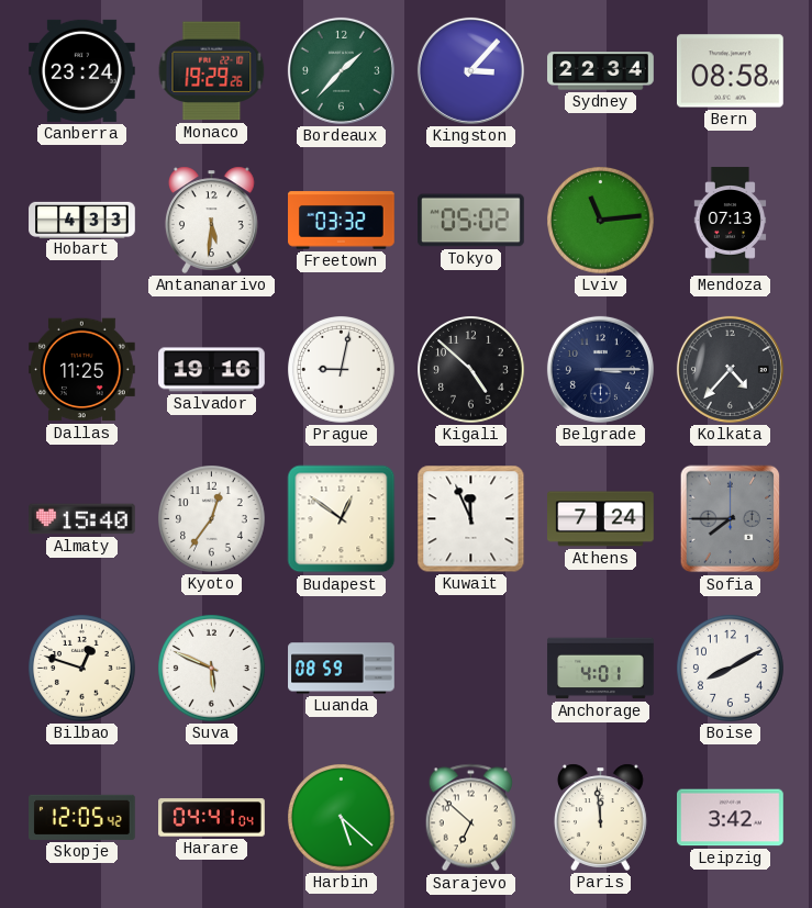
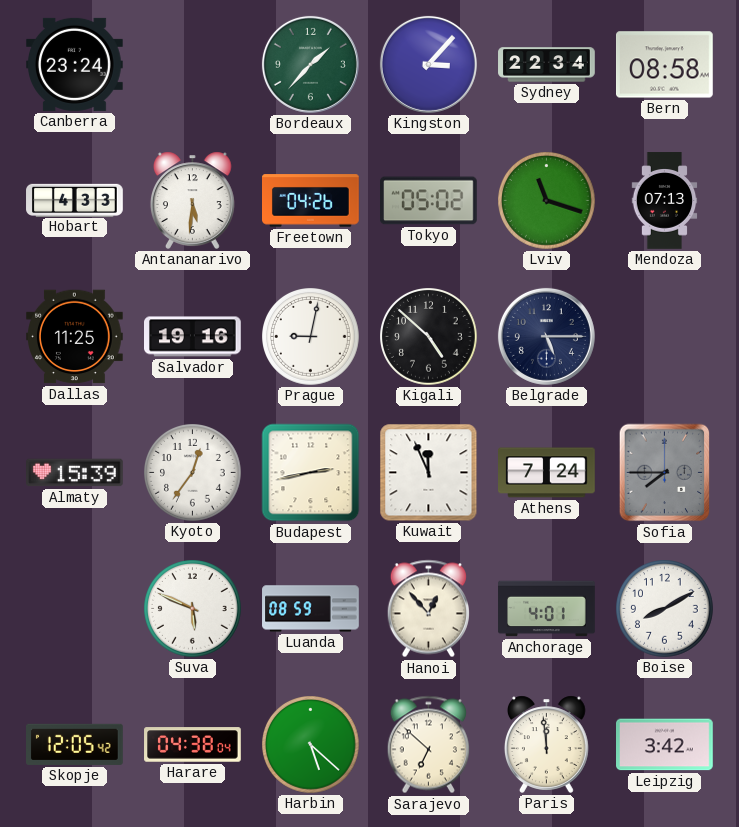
Monaco: 19:29 -> none
Freetown: 03:32 -> 04:26
Lviv: 11:14 -> 11:18
Belgrade: 3:15 -> 5:15
Kolkata: 4:37 -> none
Almaty: 15:40 -> 15:39
Budapest: 12:51 -> 2:43
Bilbao: 12:48 -> none
Hanoi: none -> 12:53
Harare: 04:41 -> 04:38
